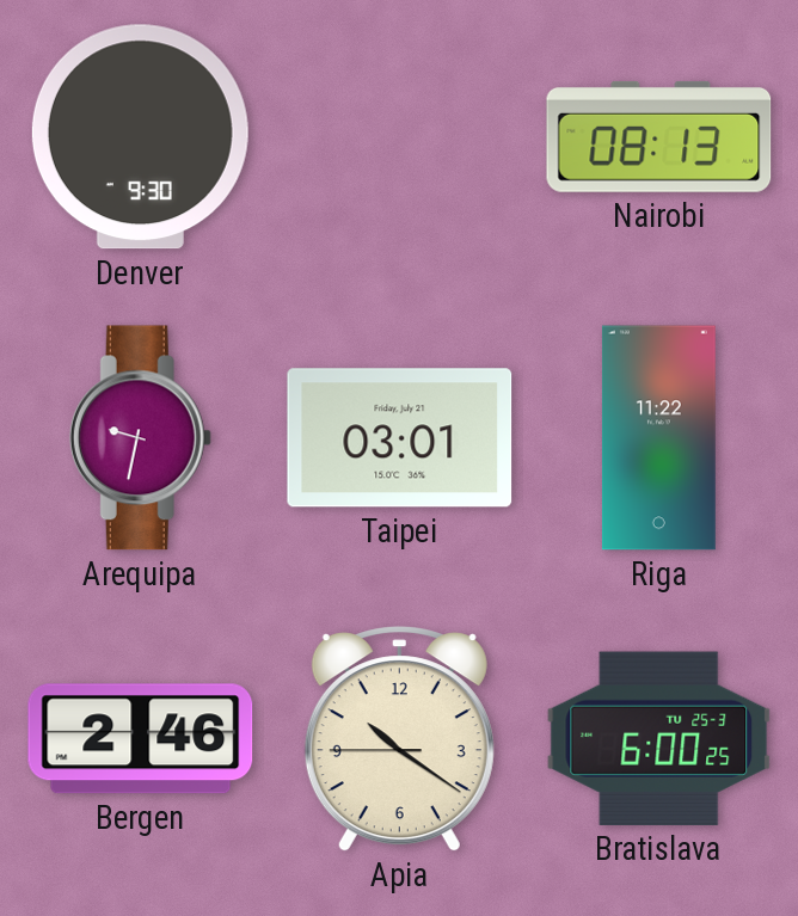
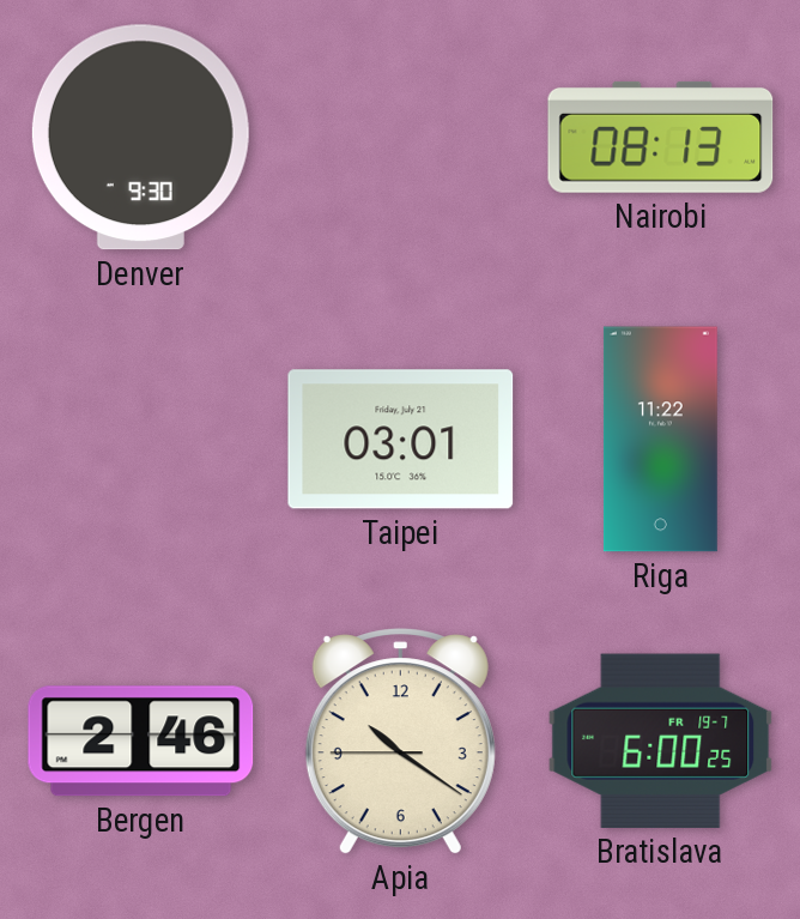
Arequipa: 9:32 -> none
Bratislava date: TU 25-3 -> FR 19-7
